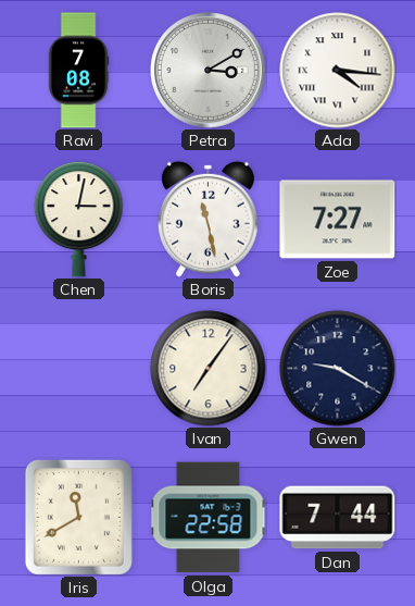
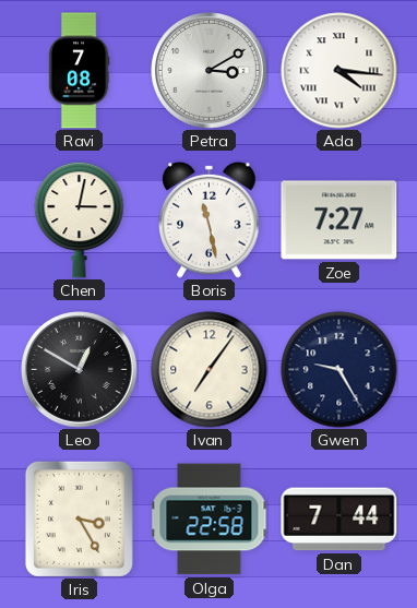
Leo: none -> 12:50
Gwen: 9:20 -> 9:25
Iris: 11:40 -> 3:25
